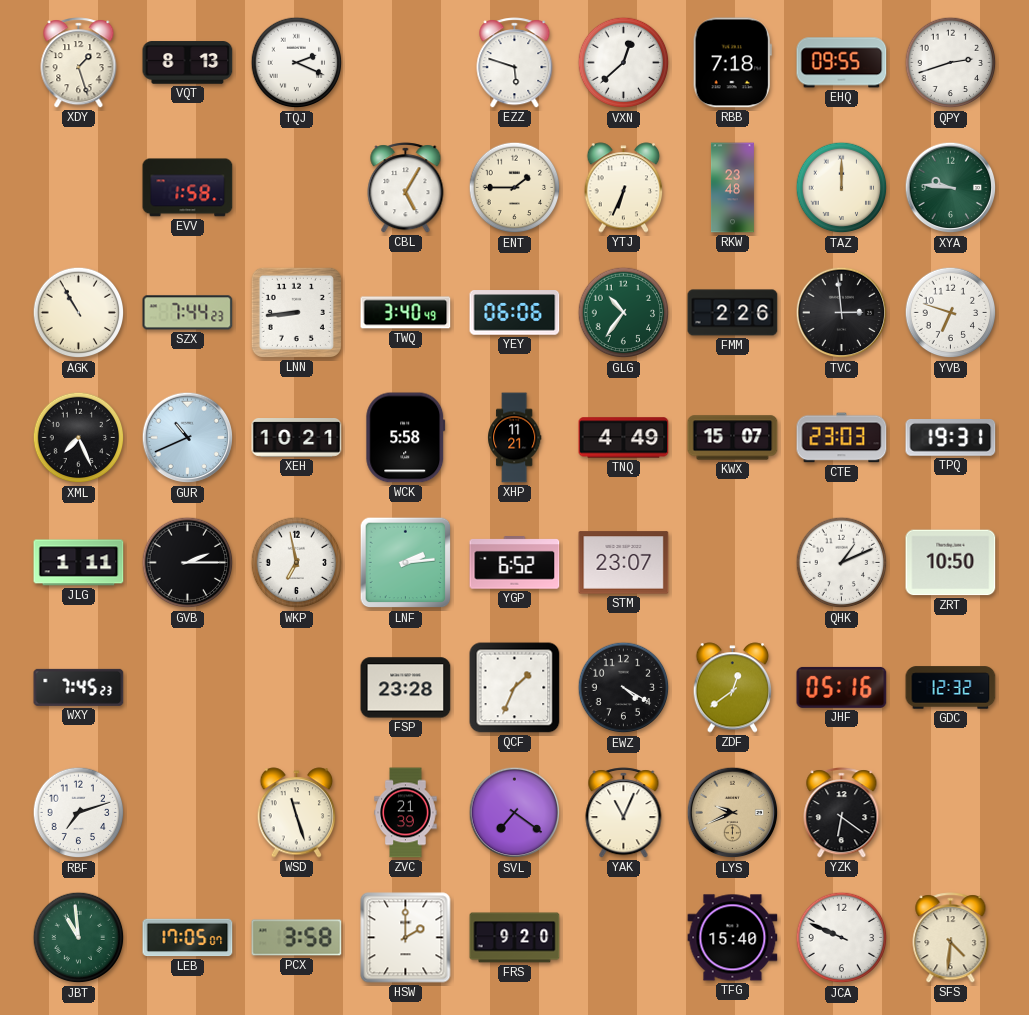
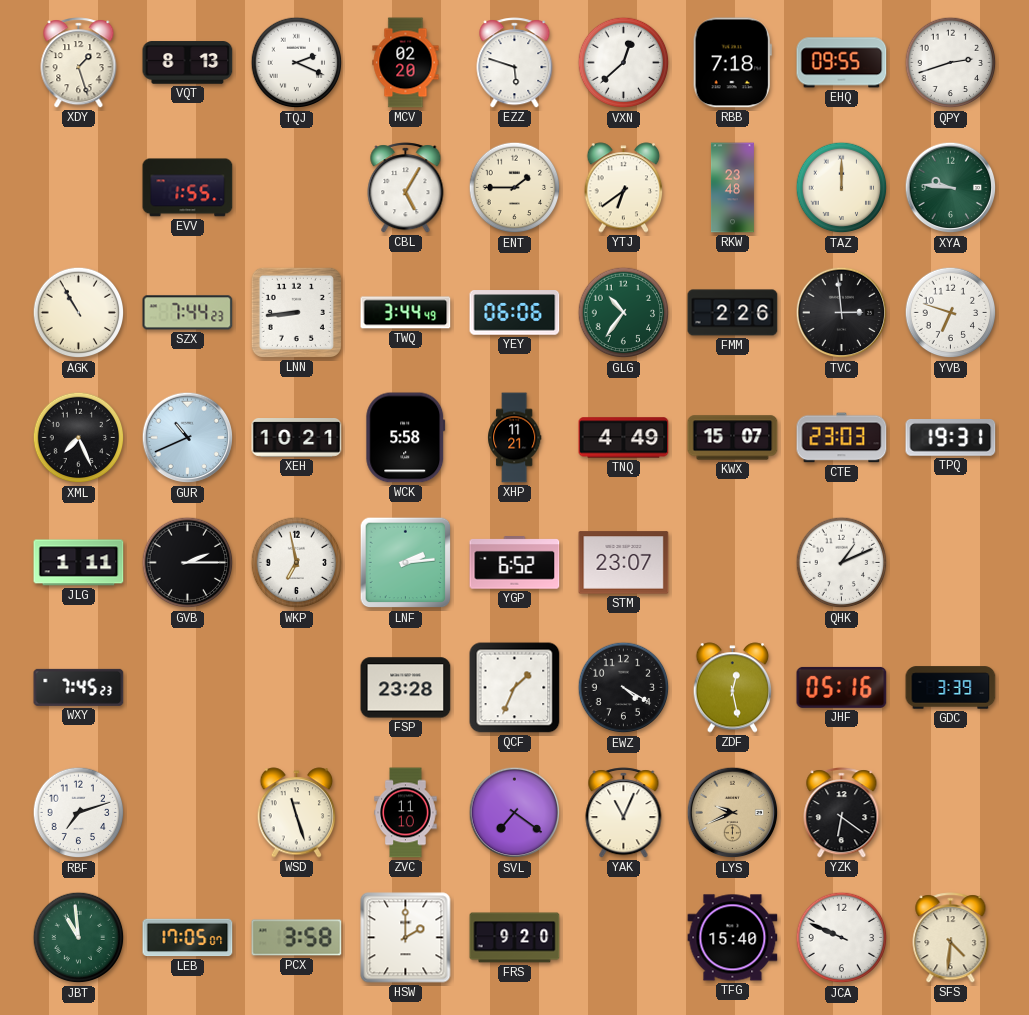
MCV: none -> 02:20
EVV: 1:58 -> 1:55
YTJ: 6:34 -> 6:39
TWQ: 3:40 -> 3:44
ZRT: 10:50 -> none
ZDF: 12:39 -> 12:28
GDC: 12:32 -> 3:39
ZVC: 21:39 -> 11:10
